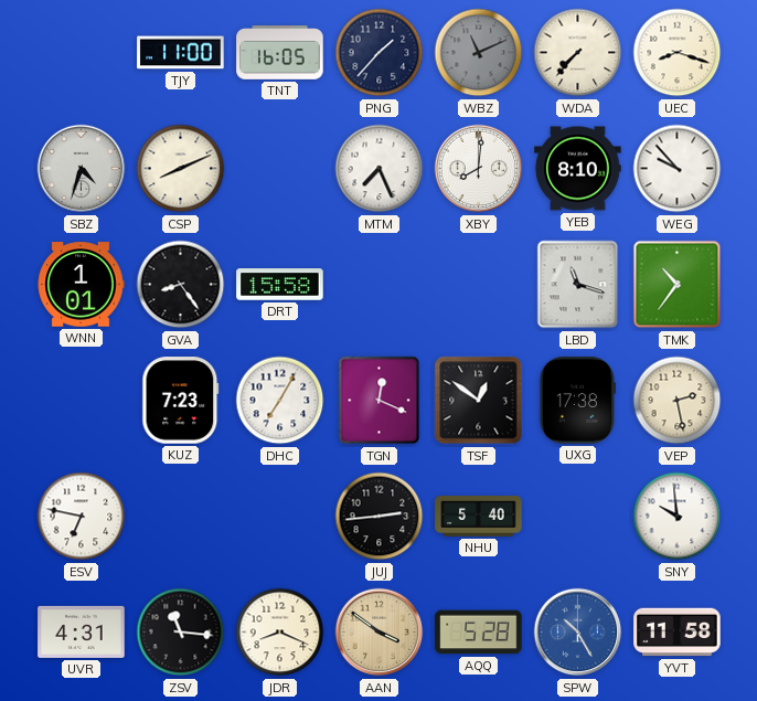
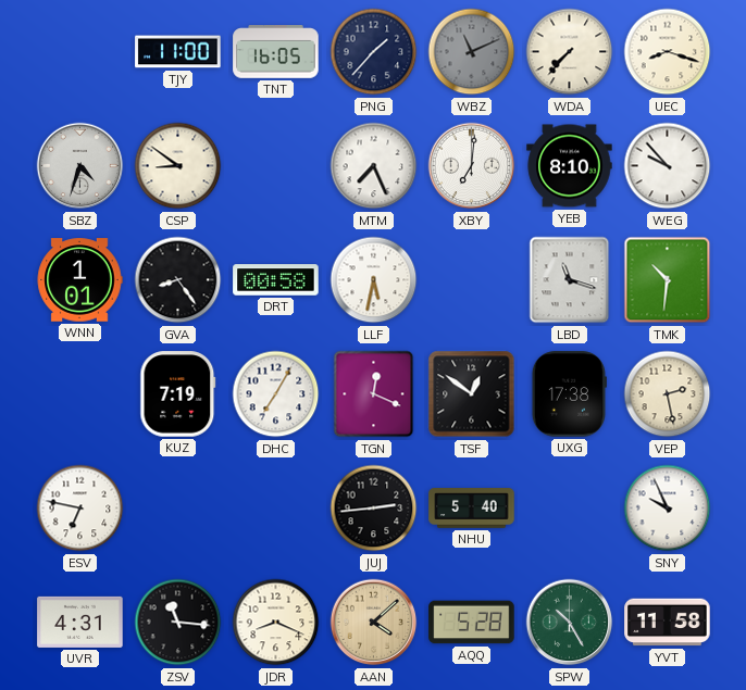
CSP: 8:11 -> 8:51
XBY: 8:01 -> 7:01
DRT: 15:58 -> 00:58
LLF: none -> 5:32
TMK: 10:36 -> 10:31
KUZ: 7:23 -> 7:19
SNY: 9:59 -> 9:56
AAN: 3:51 -> 4:08
SPW dial: blue -> green
